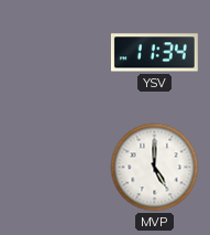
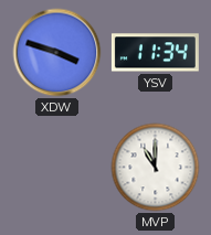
XDW: none -> 3:48
MVP: 5:00 -> 11:00
